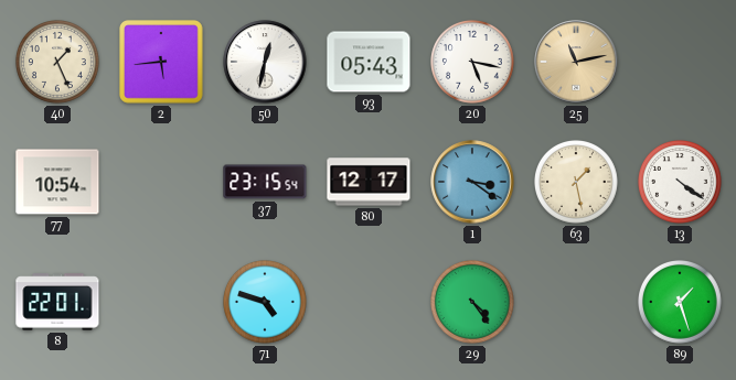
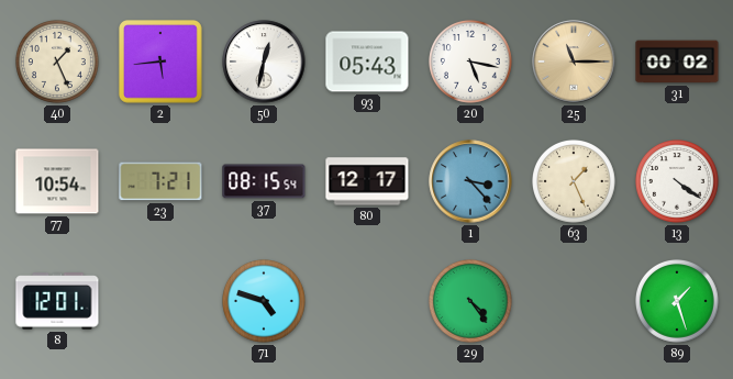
25: 11:13 -> 11:15
31: none -> 00:02
23: none -> 7:21
37: 23:15 -> 08:15
1: 3:21 -> 3:23
63: 1:28 -> 1:26
8: 22:01 -> 12:01
